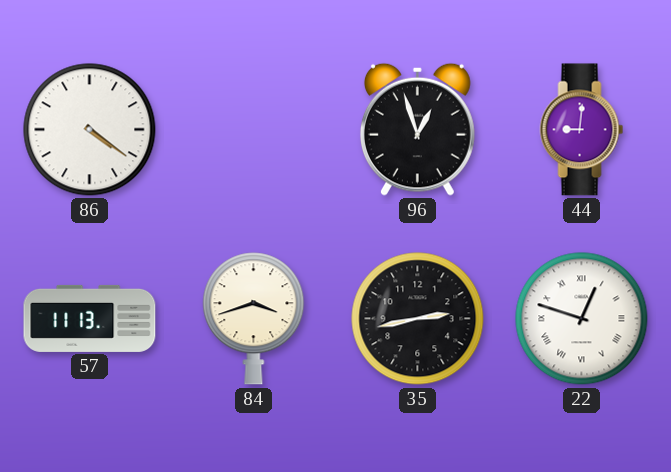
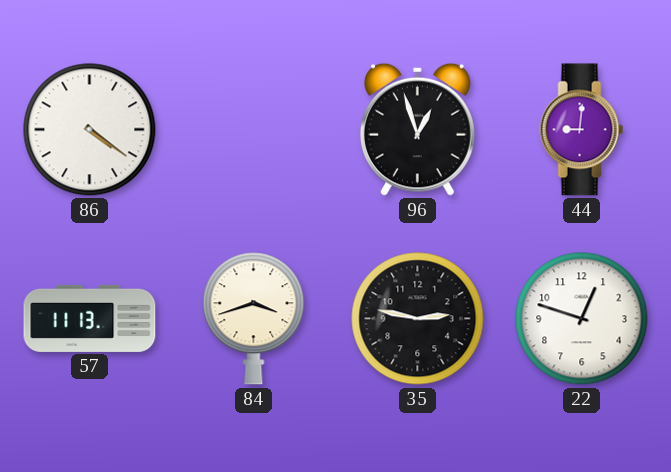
35: 2:43 -> 2:47
22 numerals: Roman -> Arabic
